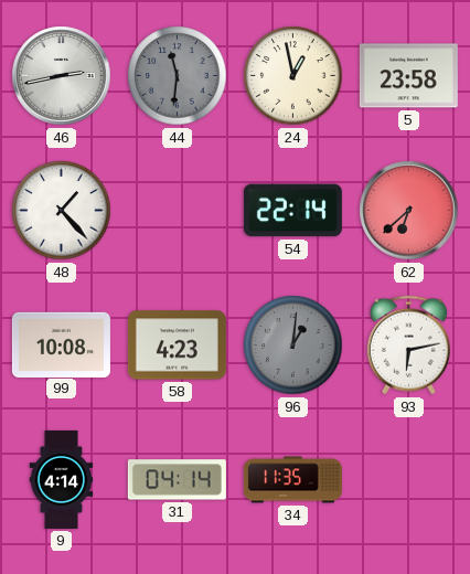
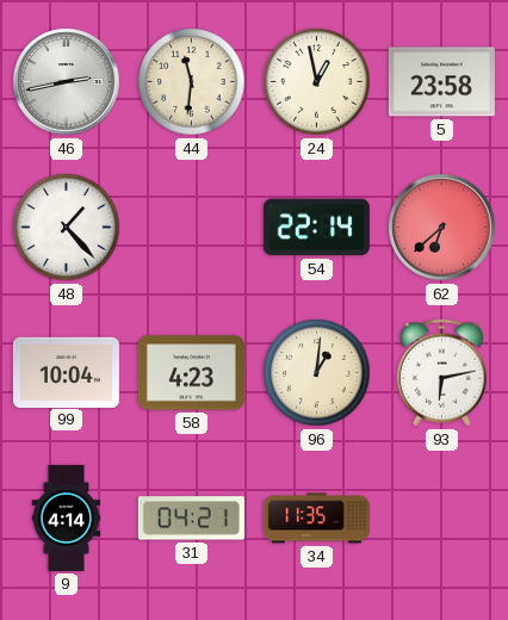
44 dial: grey -> cream
99: 10:08 -> 10:04
96 dial: grey -> cream
31: 04:14 -> 04:21
